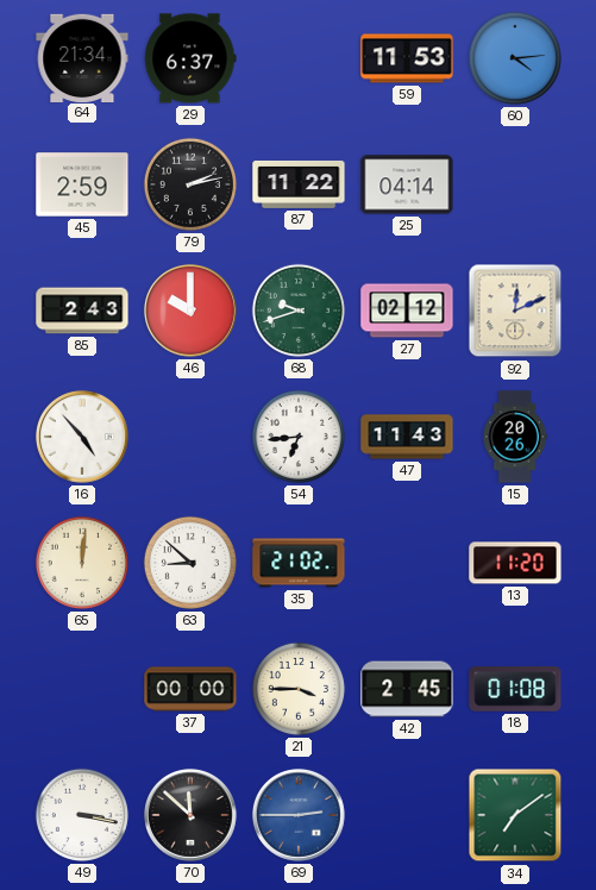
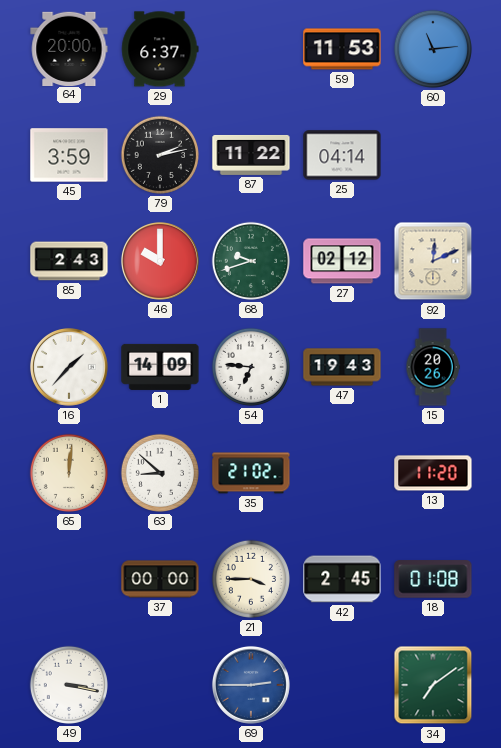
64: 21:34 -> 20:00
60: 4:14 -> 11:14
45: 2:59 -> 3:59
16: 4:53 -> 1:37
1: none -> 14:09
54: 6:44 -> 6:46
47: 11:43 -> 19:43
70: 11:52 -> none
